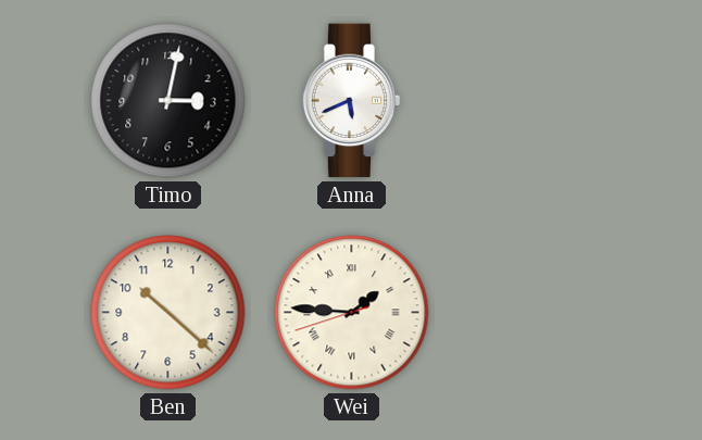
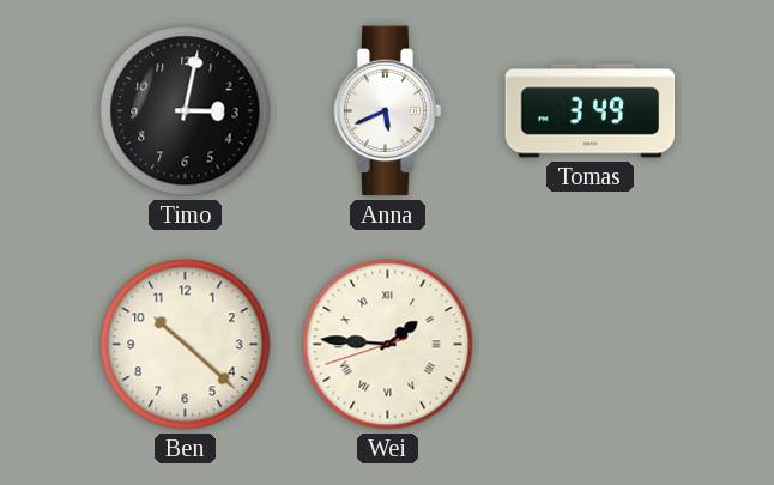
Tomas: none -> 3:49
